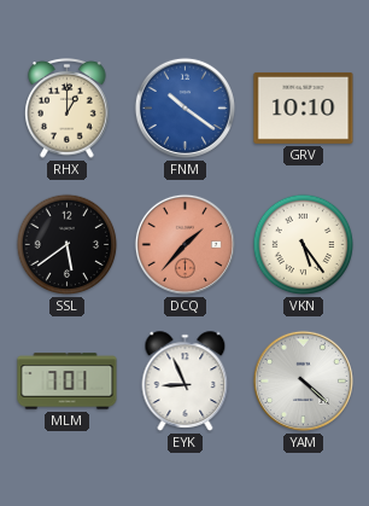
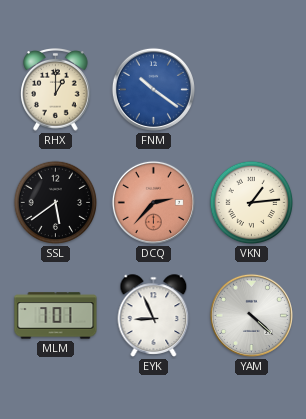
GRV: 10:10 -> none
DCQ: 1:37 -> 2:37
VKN: 5:24 -> 1:14
